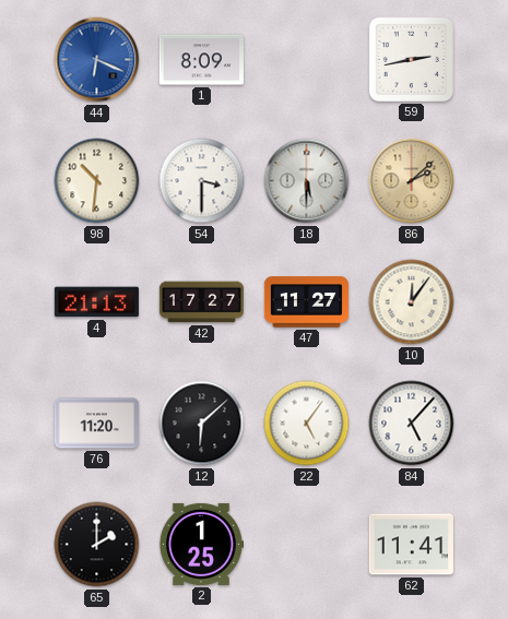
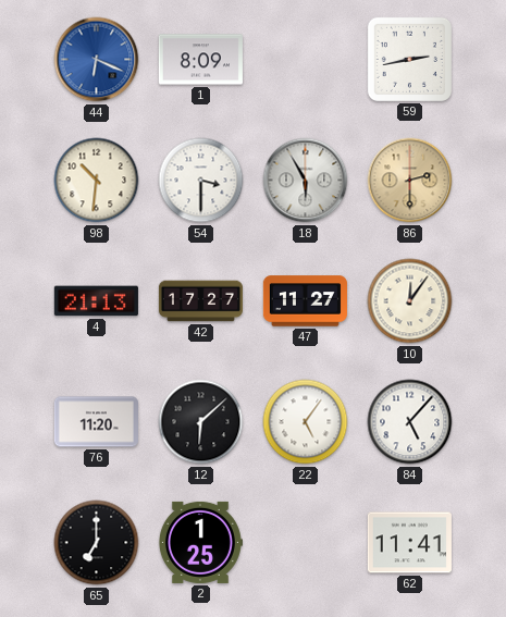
18: 5:30 -> 5:55
86: 2:08 -> 2:30
65: 2:00 -> 7:00
